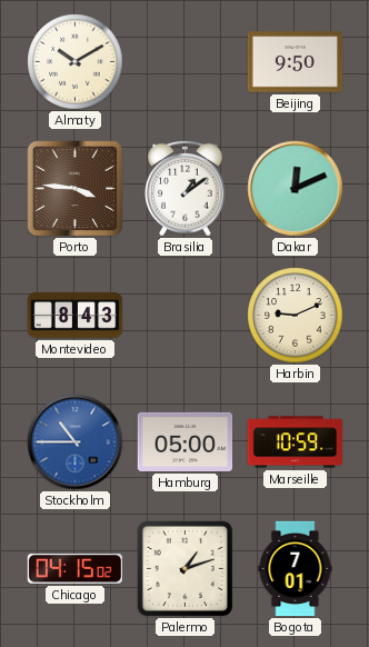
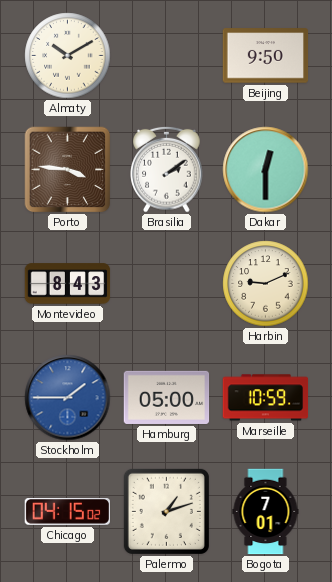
Brasilia: 1:09 -> 2:09
Dakar: 12:11 -> 12:30
Stockholm: 10:45 -> 1:45
